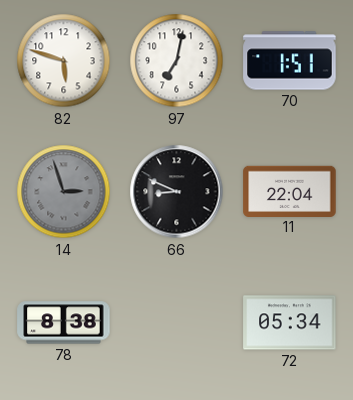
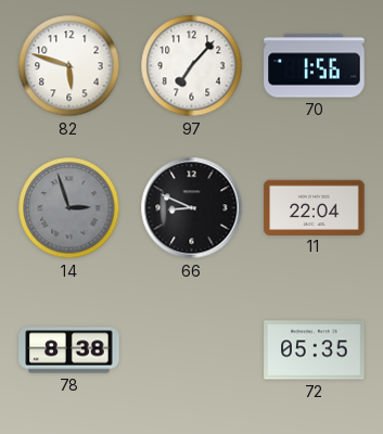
97: 7:02 -> 7:07
70: 1:51 -> 1:56
72: 05:34 -> 05:35
